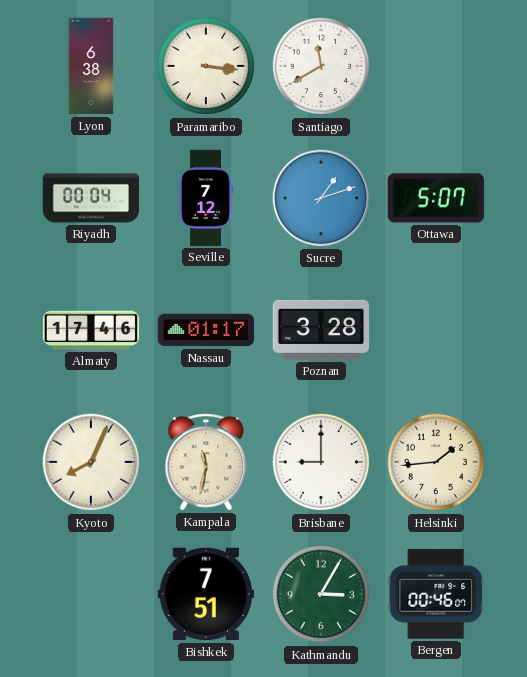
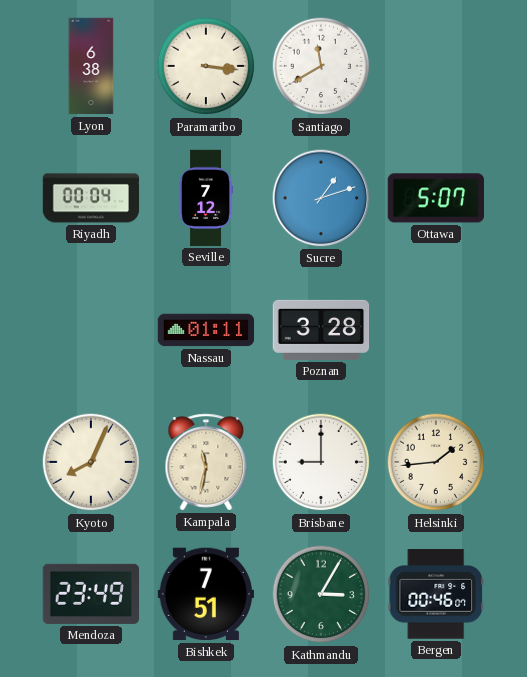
Almaty: 17:46 -> none
Nassau: 01:17 -> 01:11
Mendoza: none -> 23:49
